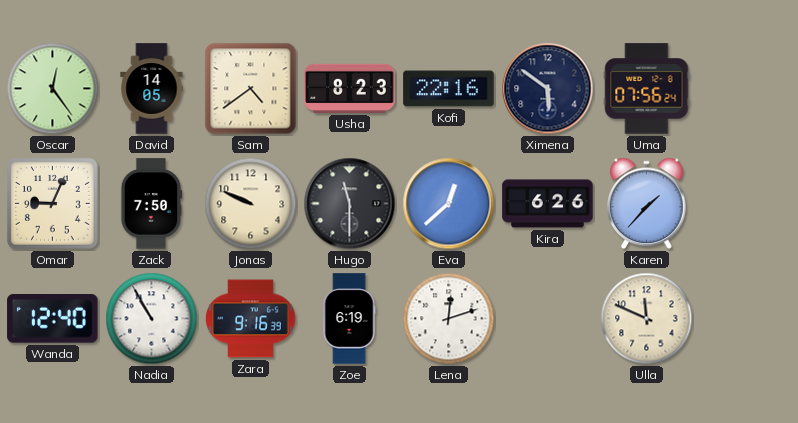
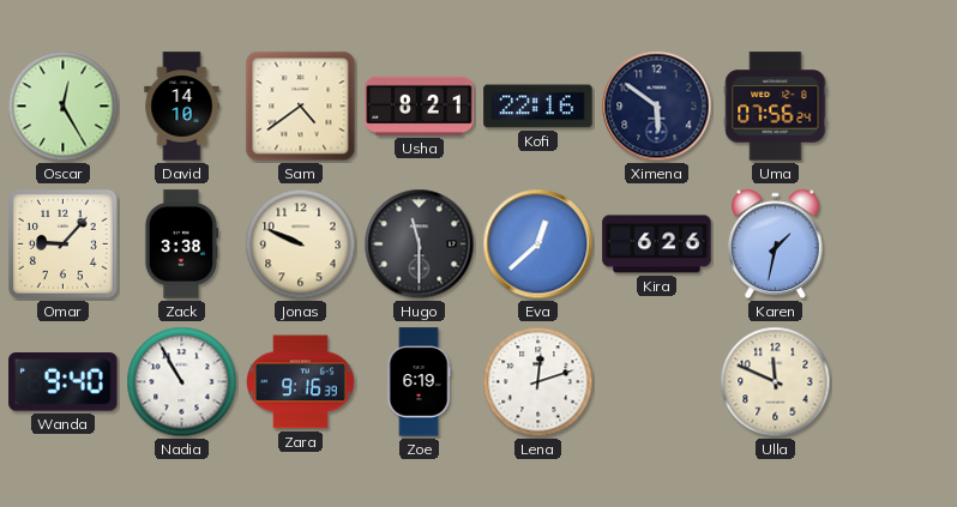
Oscar: 12:24 -> 12:25
David: 14:05 -> 14:10
Usha: 8:23 -> 8:21
Omar: 9:04 -> 9:07
Zack: 7:50 -> 3:38
Karen: 1:37 -> 1:32
Wanda: 12:40 -> 9:40
